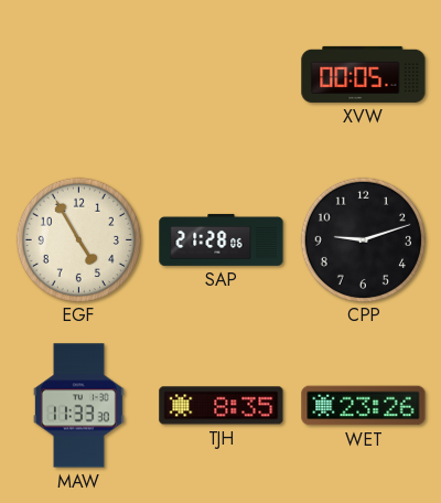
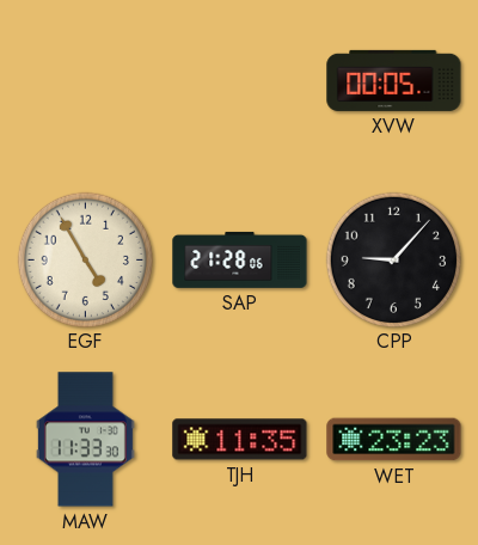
CPP: 9:12 -> 9:07
TJH: 8:35 -> 11:35
WET: 23:26 -> 23:23
